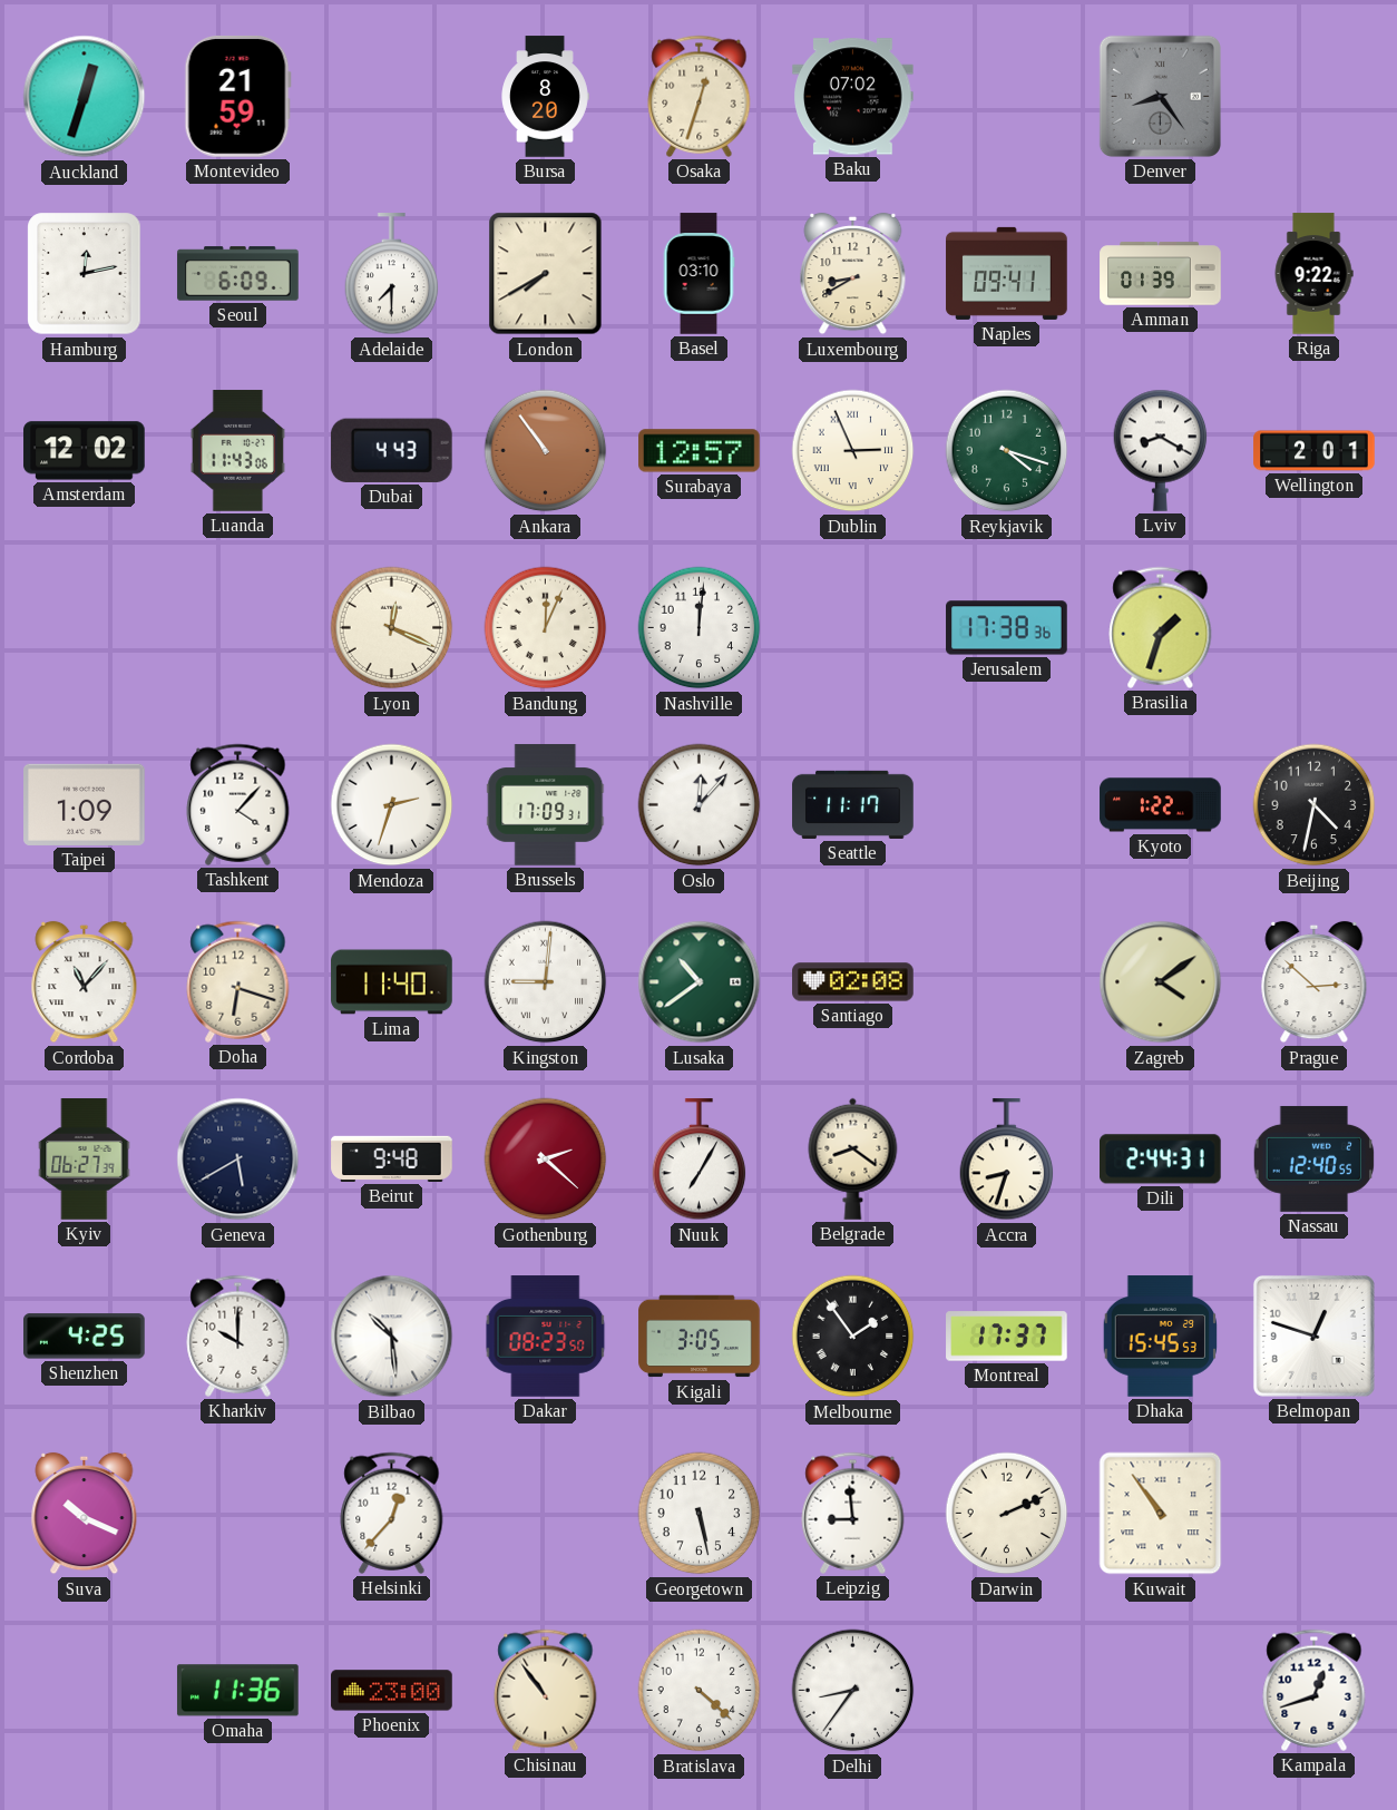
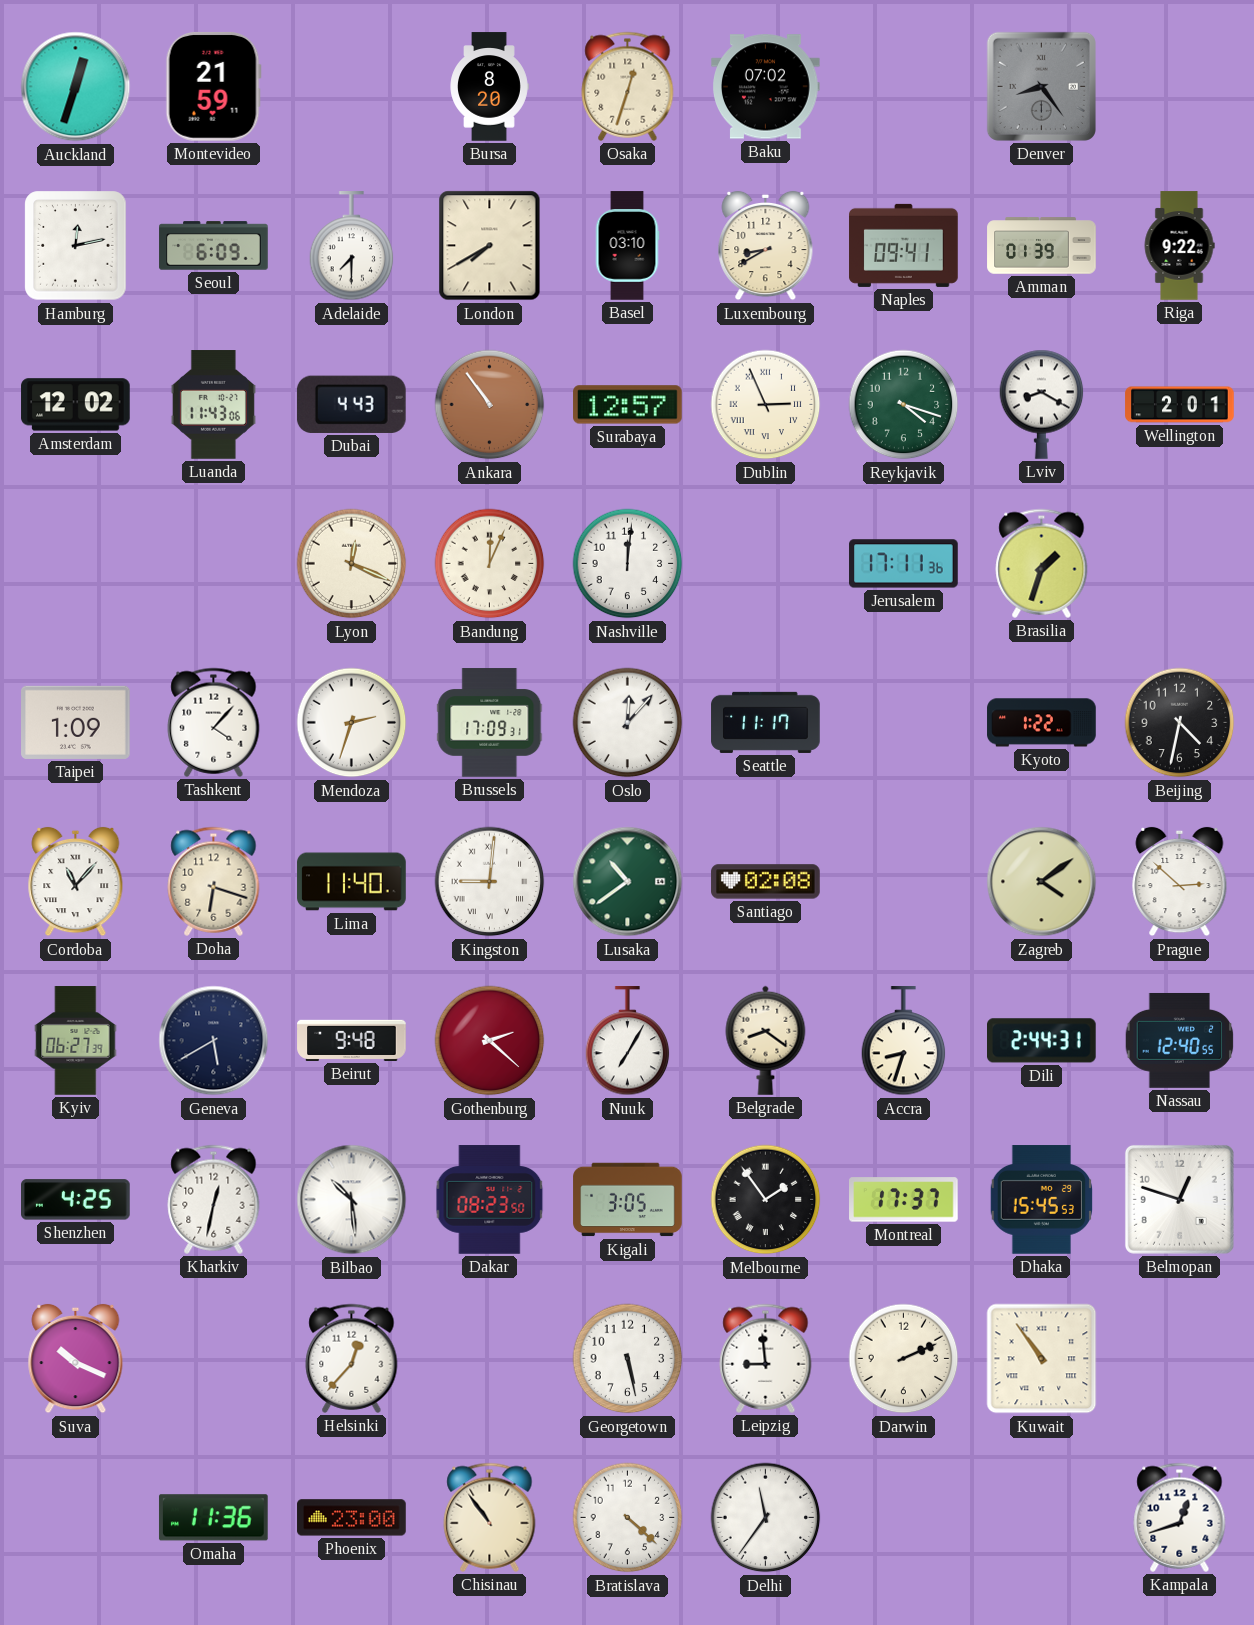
Jerusalem: 17:38 -> 17:11
Kharkiv: 10:00 -> 12:32
Delhi: 8:36 -> 11:36
